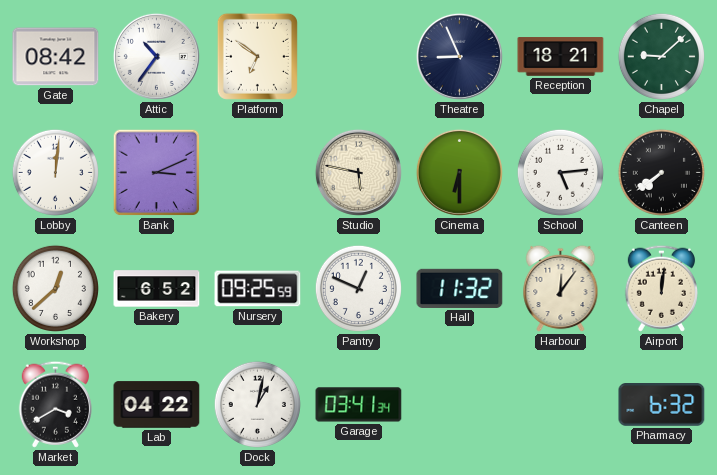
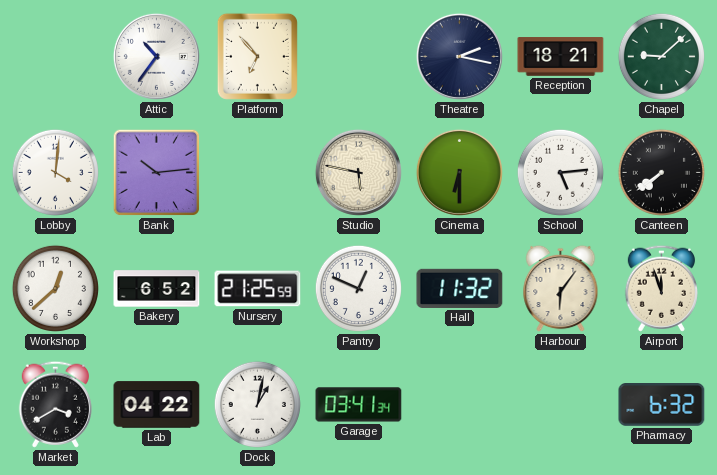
Gate: 08:42 -> none
Platform: 6:51 -> 6:53
Theatre: 8:56 -> 2:17
Lobby: 12:01 -> 4:01
Bank: 3:11 -> 10:14
Nursery: 09:25 -> 21:25
Harbour: 12:06 -> 6:06
Airport: 12:01 -> 11:57
